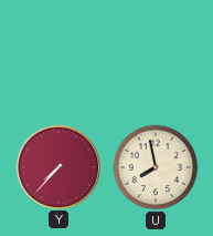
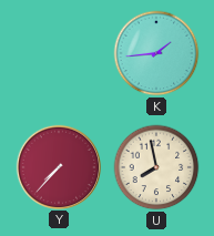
K: none -> 1:44
